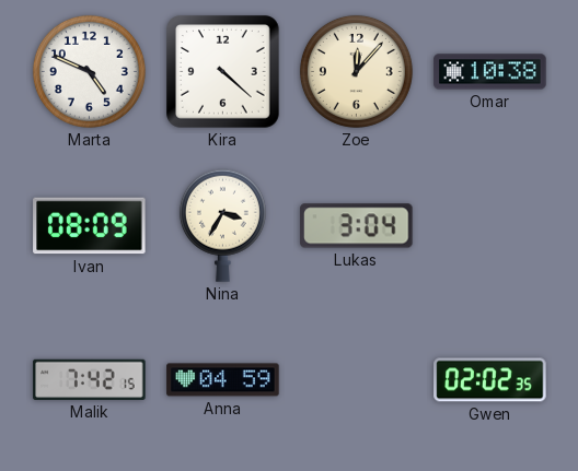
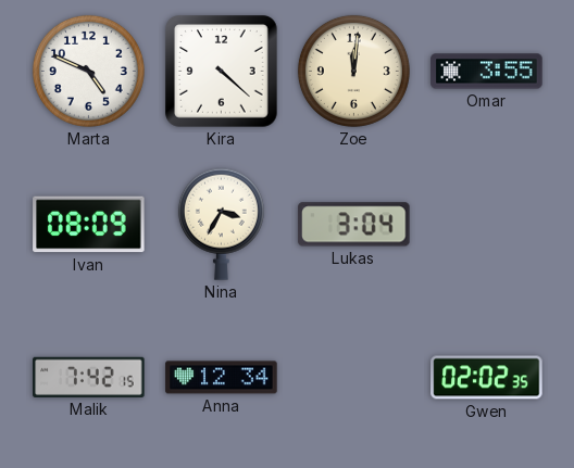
Zoe: 12:07 -> 12:01
Omar: 10:38 -> 3:55
Anna: 04:59 -> 12:34
